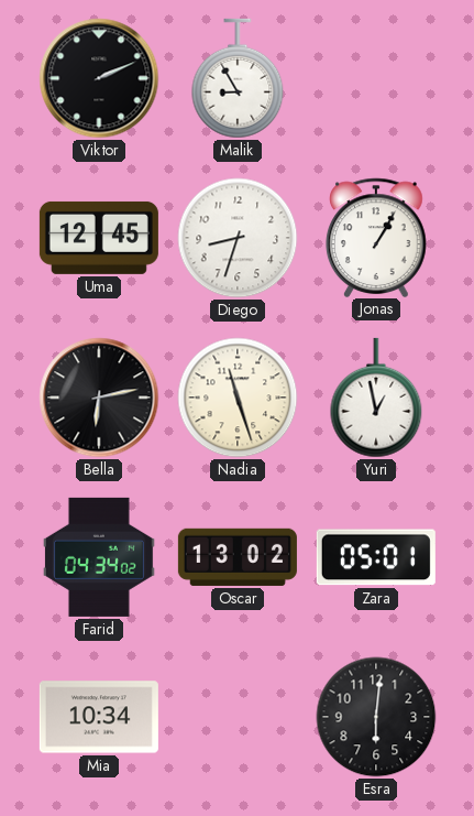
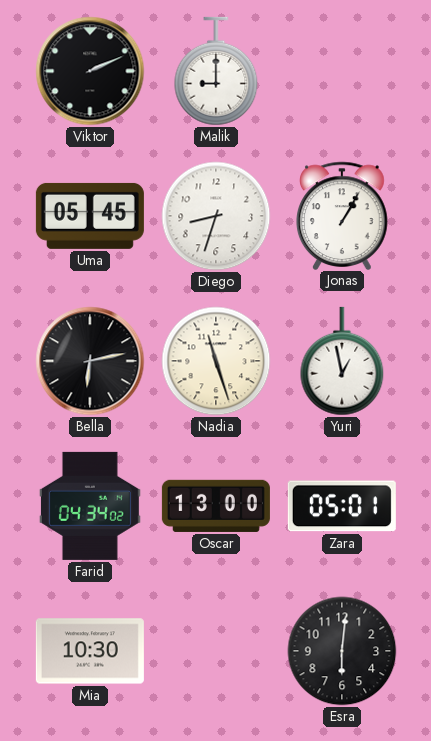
Malik: 8:55 -> 9:00
Uma: 12:45 -> 05:45
Oscar: 13:02 -> 13:00
Mia: 10:34 -> 10:30
